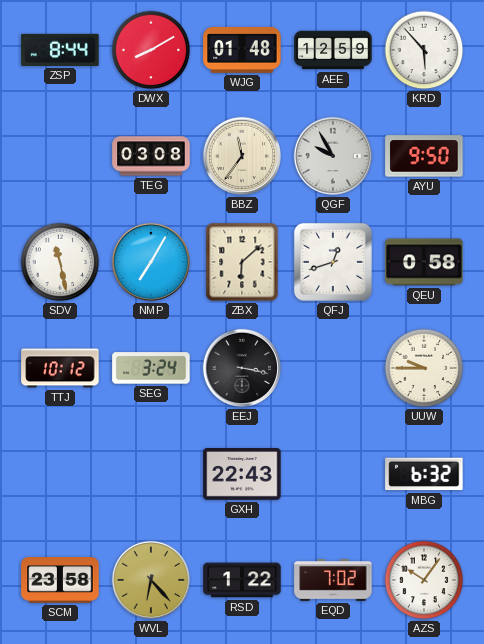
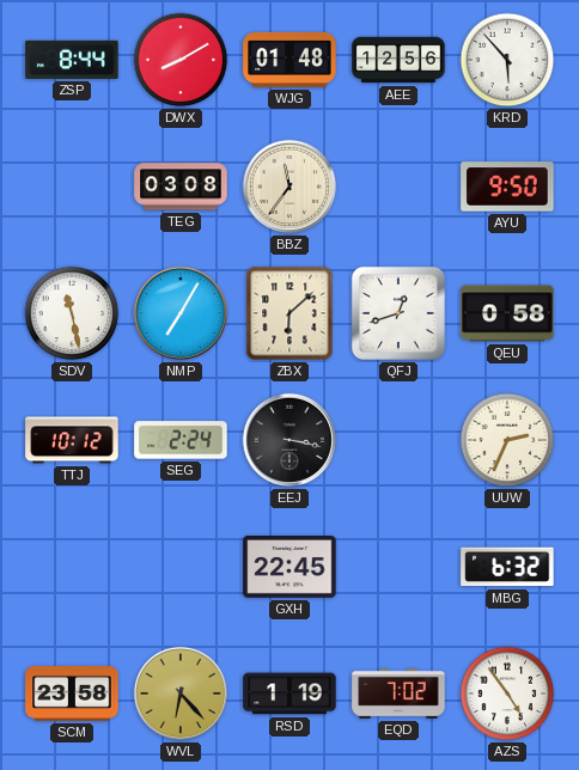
AEE: 12:59 -> 12:56
QGF: 9:55 -> none
SEG: 3:24 -> 2:24
UUW: 9:45 -> 2:34
GXH: 22:43 -> 22:45
RSD: 1:22 -> 1:19
AZS: 10:06 -> 4:54
